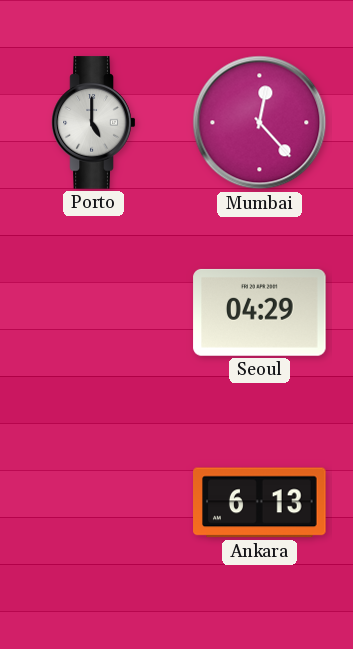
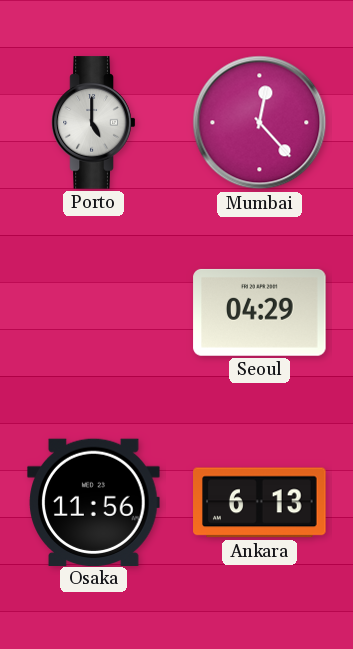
Osaka: none -> 11:56
